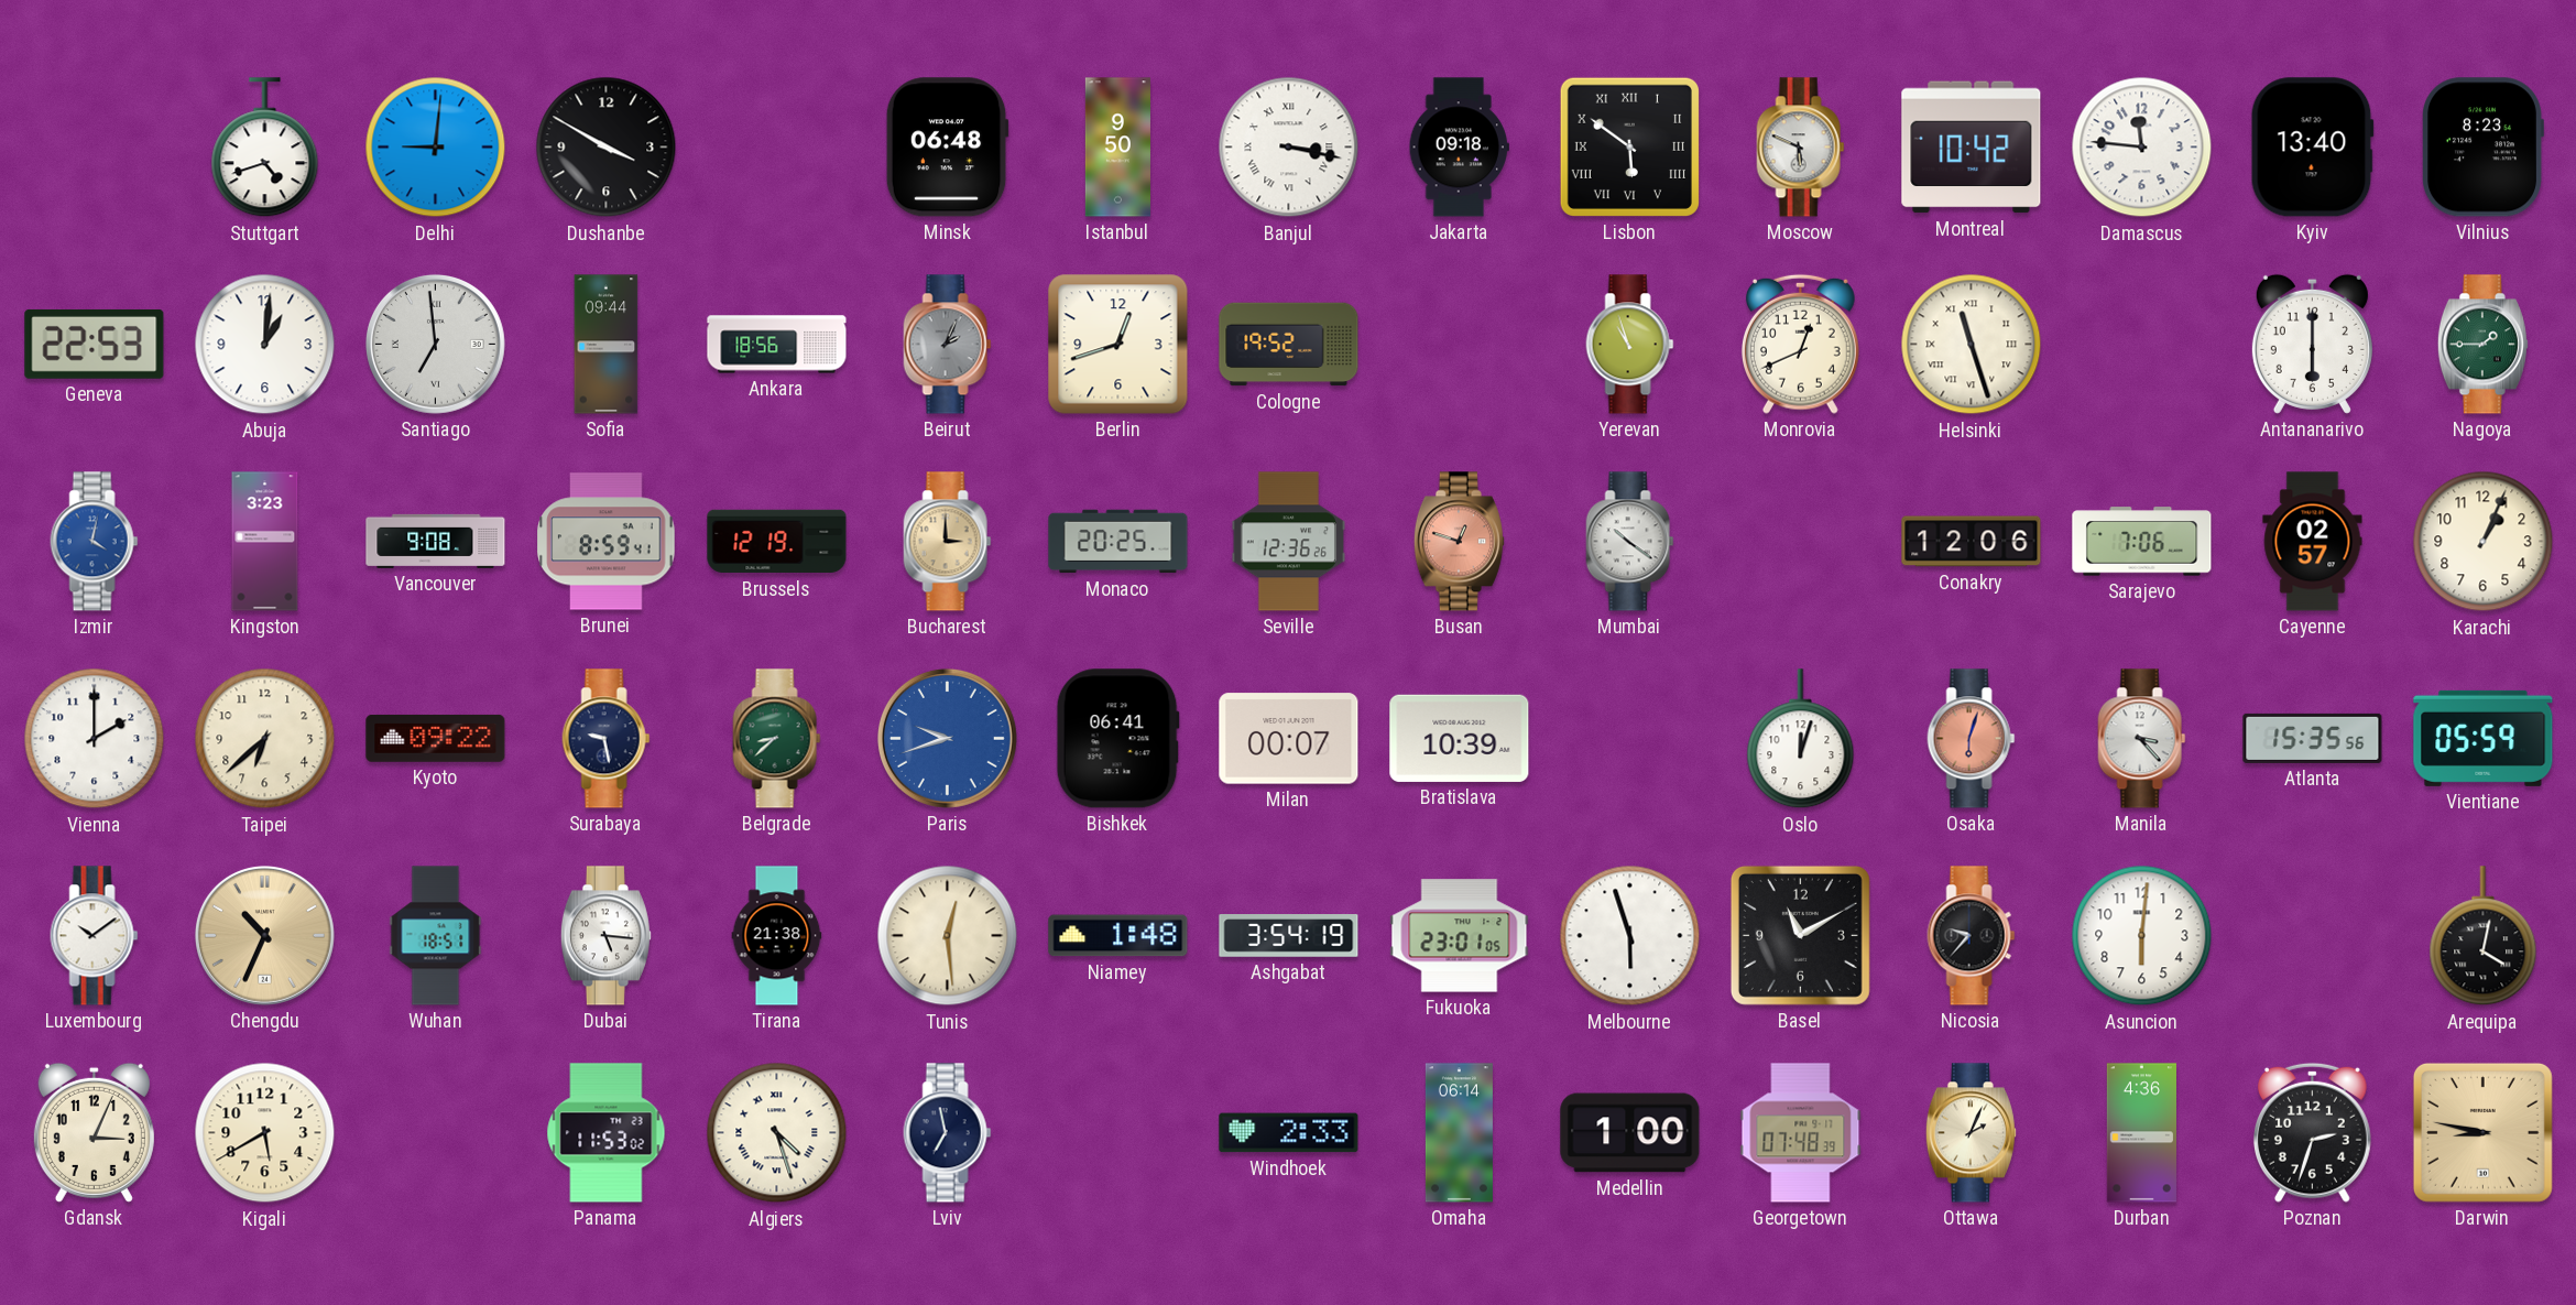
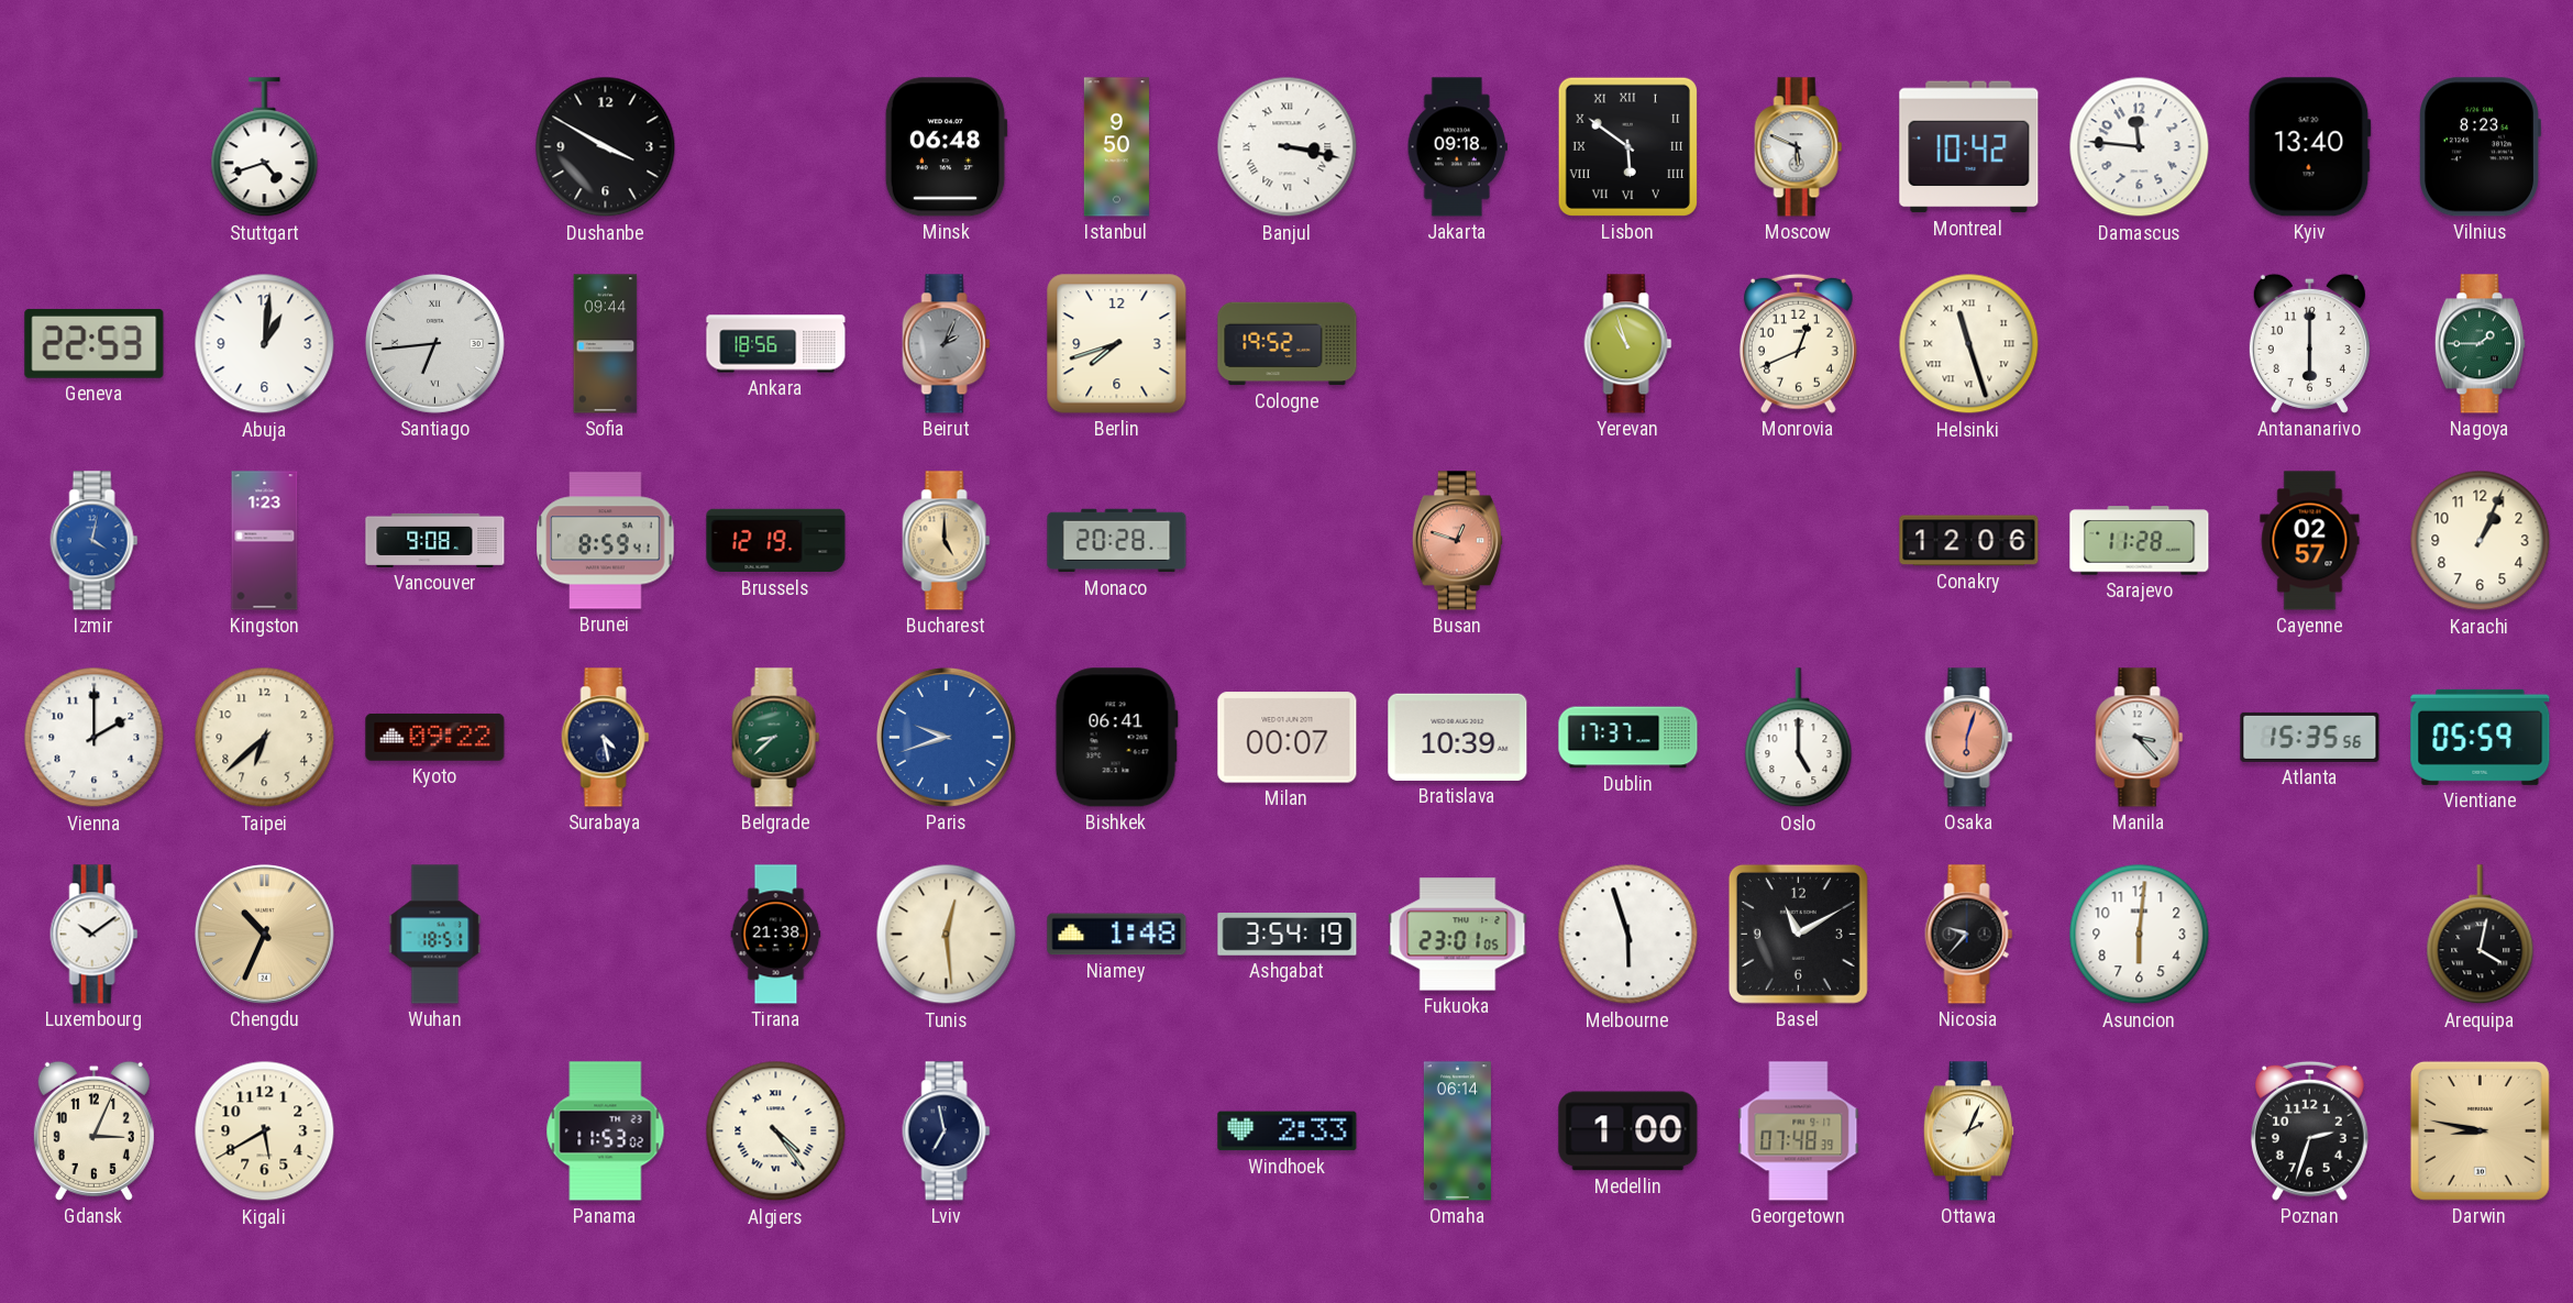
Delhi: 9:01 -> none
Santiago: 6:59 -> 6:44
Berlin: 12:42 -> 7:42
Kingston: 3:23 -> 1:23
Bucharest: 3:00 -> 5:00
Monaco: 20:25 -> 20:28
Seville: 12:36 -> none
Mumbai: 10:21 -> none
Sarajevo: 7:06 -> 11:28
Surabaya: 9:28 -> 4:28
Dublin: none -> 17:37
Oslo: 12:03 -> 5:00
Dubai: 5:16 -> none
Algiers: 4:27 -> 4:24
Durban: 4:36 -> none
